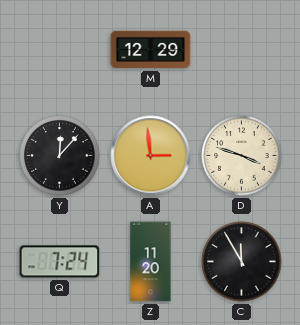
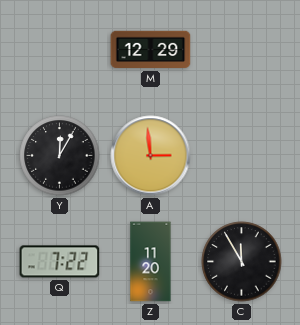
Y: 12:07 -> 12:05
D: 3:48 -> none
Q: 7:24 -> 7:22
